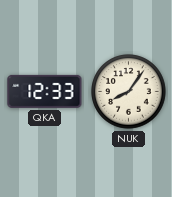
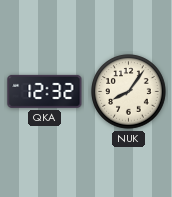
QKA: 12:33 -> 12:32
